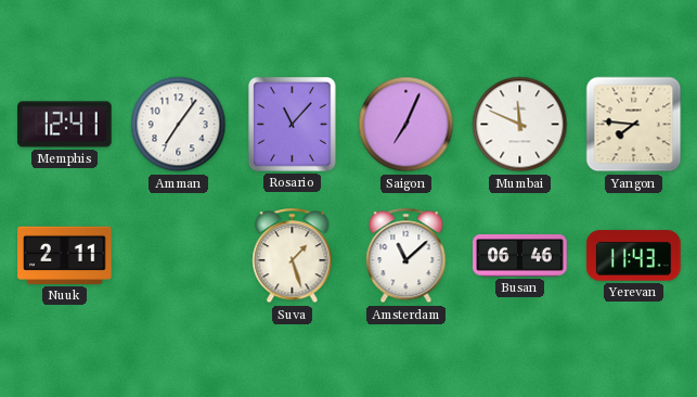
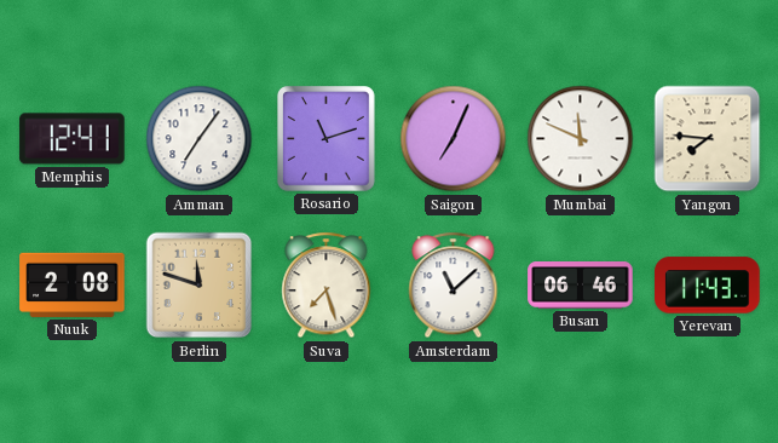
Rosario: 11:07 -> 11:12
Nuuk: 2:11 -> 2:08
Berlin: none -> 11:48
Suva: 1:27 -> 7:27
